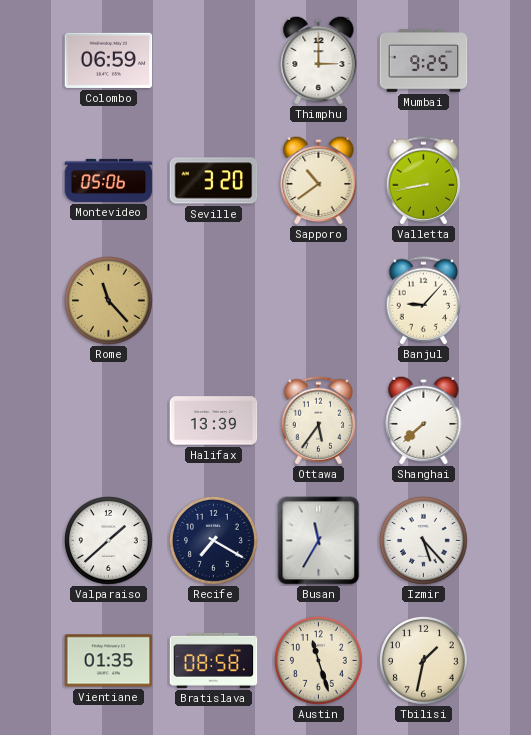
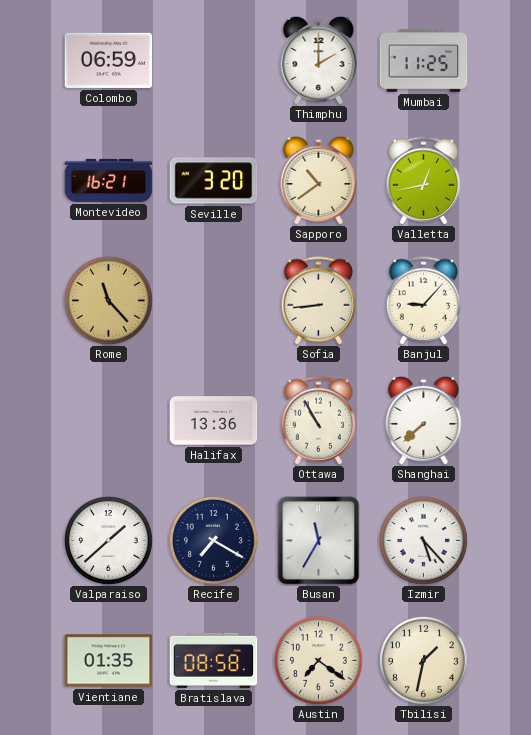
Thimphu: 3:00 -> 2:00
Mumbai: 9:25 -> 11:25
Montevideo: 05:06 -> 16:21
Valletta: 8:43 -> 12:43
Sofia: none -> 8:44
Halifax: 13:39 -> 13:36
Ottawa: 5:36 -> 10:55
Austin: 11:27 -> 7:21
